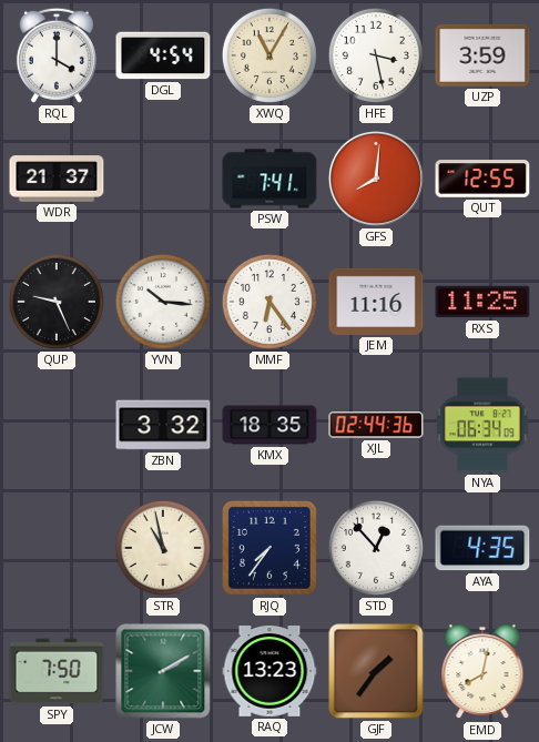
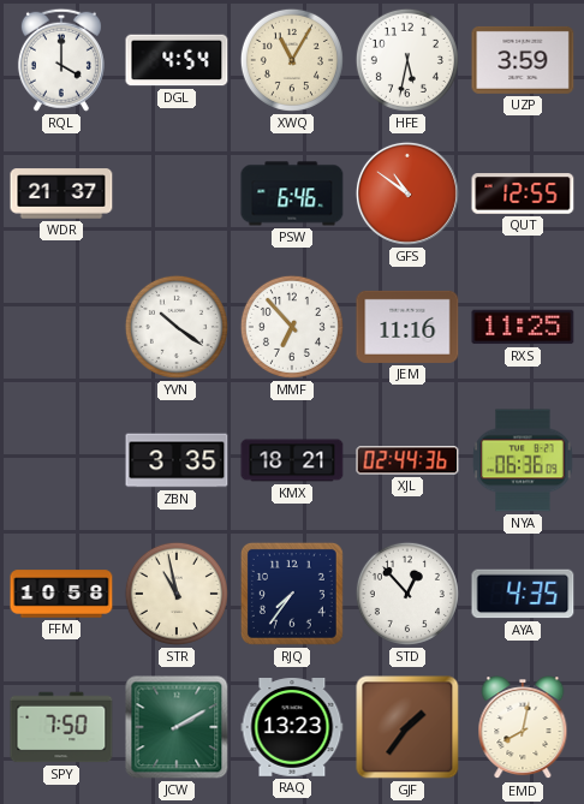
HFE: 3:28 -> 5:32
PSW: 7:41 -> 6:46
GFS: 8:01 -> 10:51
QUP: 9:26 -> none
YVN: 10:16 -> 10:21
MMF: 6:24 -> 6:53
ZBN: 3:32 -> 3:35
KMX: 18:35 -> 18:21
NYA: 06:34 -> 06:36
FFM: none -> 10:58
